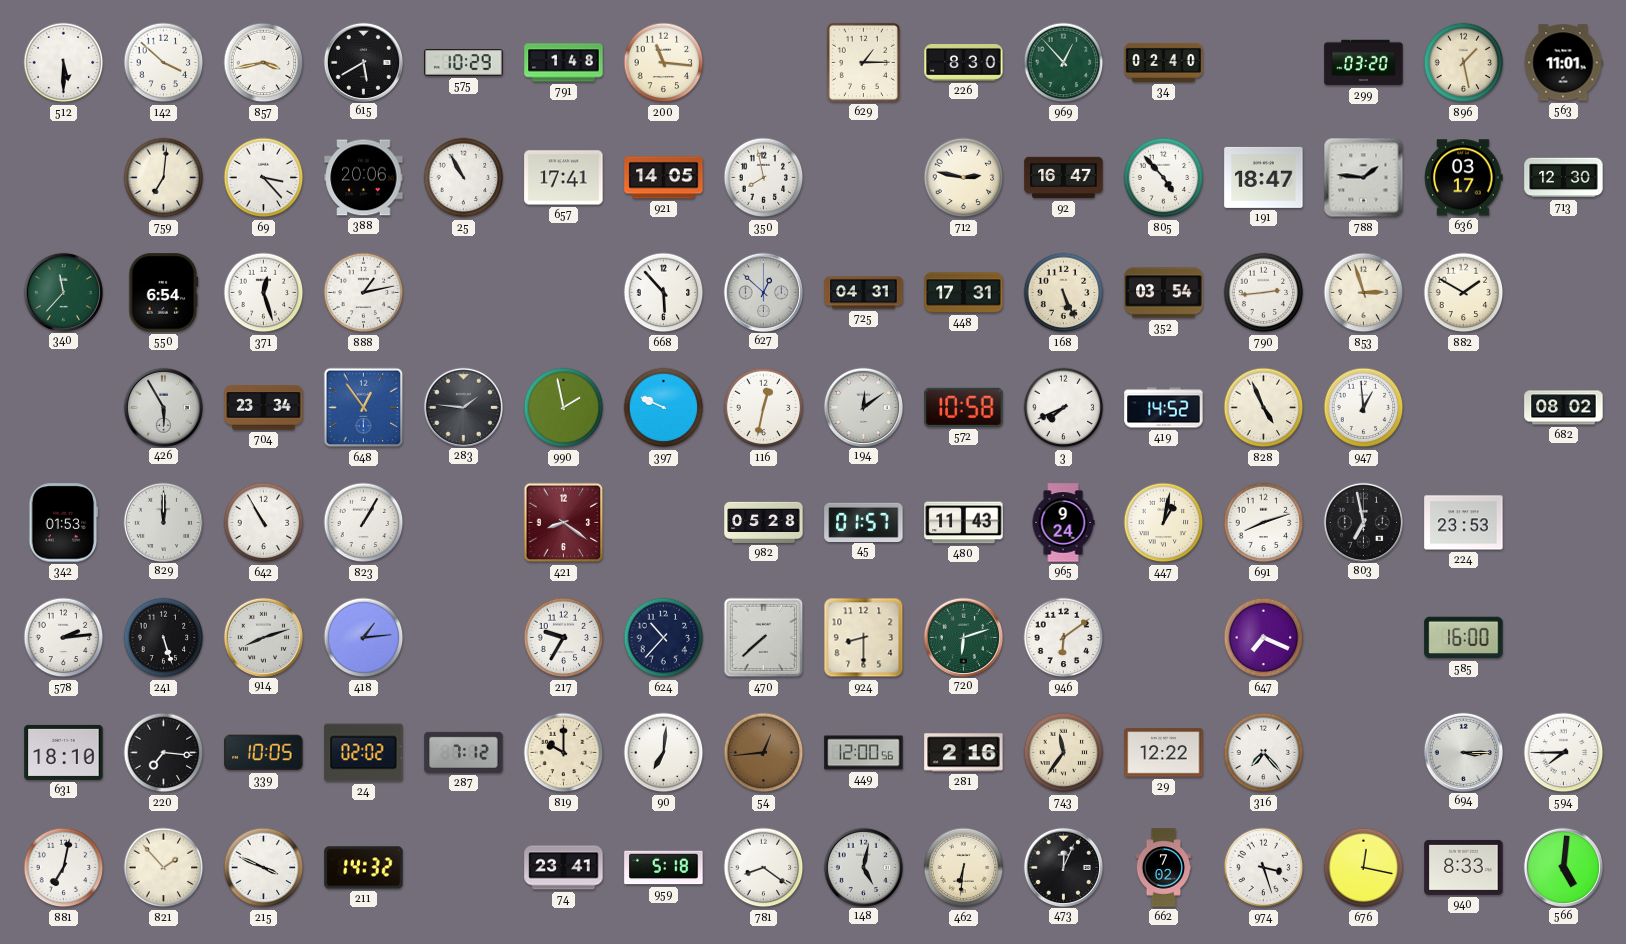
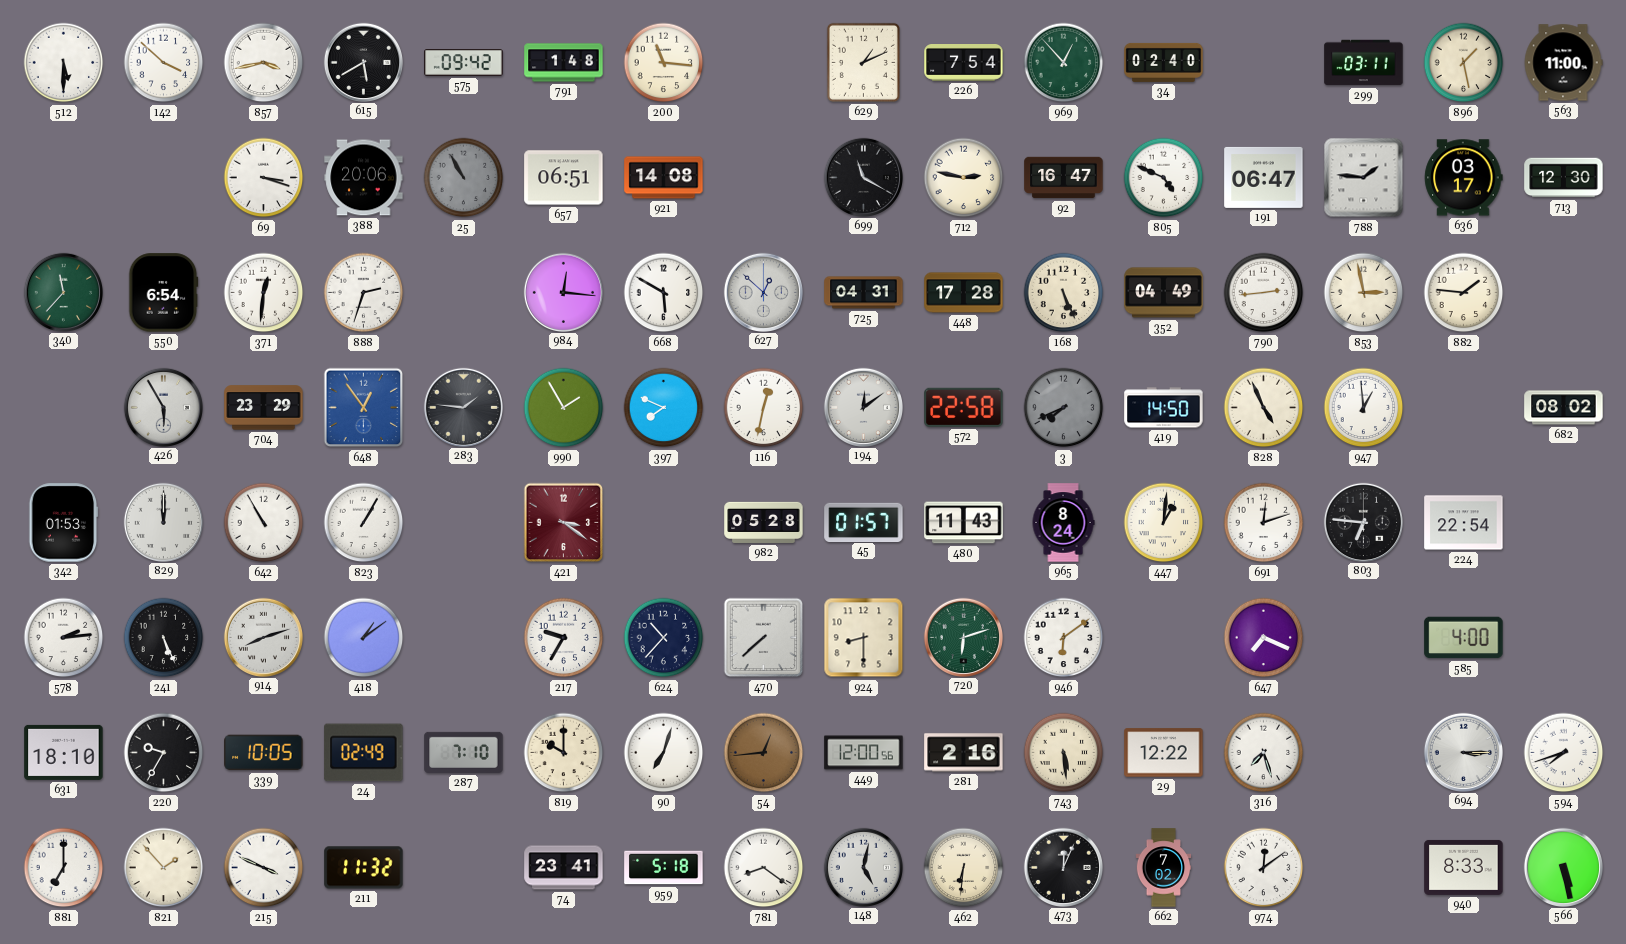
575: 10:29 -> 09:42
629: 1:15 -> 1:11
226: 8:30 -> 7:54
299: 03:20 -> 03:11
563: 11:01 -> 11:00
759: 7:01 -> none
69: 3:23 -> 3:18
25 dial: white -> grey
657: 17:41 -> 06:51
921: 14:05 -> 14:08
350: 7:58 -> none
699: none -> 11:20
805: 4:53 -> 4:49
191: 18:47 -> 06:47
371: 12:27 -> 12:31
888: 1:13 -> 2:33
984: none -> 12:16
668: 5:53 -> 5:50
448: 17:31 -> 17:28
352: 03:54 -> 04:49
853: 2:57 -> 2:58
882: 1:50 -> 1:46
704: 23:34 -> 23:29
990: 1:58 -> 1:55
397: 9:49 -> 7:49
572: 10:58 -> 22:58
3 dial: white -> grey
419: 14:52 -> 14:50
421: 8:21 -> 3:21
965: 9:24 -> 8:24
447: 1:02 -> 1:01
691: 8:12 -> 12:12
803: 6:58 -> 6:46
224: 23:53 -> 22:54
241: 5:27 -> 5:26
418: 1:14 -> 1:09
585: 16:00 -> 4:00
220: 7:16 -> 9:35
24: 02:02 -> 02:49
287: 7:12 -> 7:10
90: 7:01 -> 7:03
743: 11:36 -> 5:29
316: 7:23 -> 7:27
594: 7:45 -> 7:42
881: 7:02 -> 7:00
211: 14:32 -> 11:32
974: 3:27 -> 12:09
676: 12:17 -> none
566: 5:01 -> 5:28
